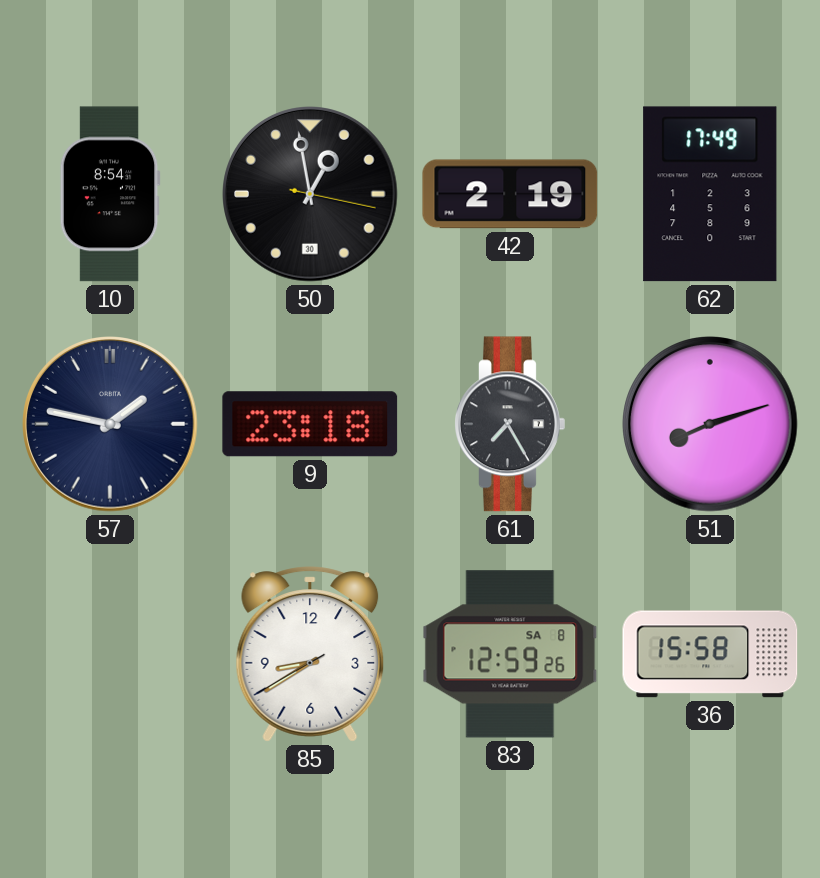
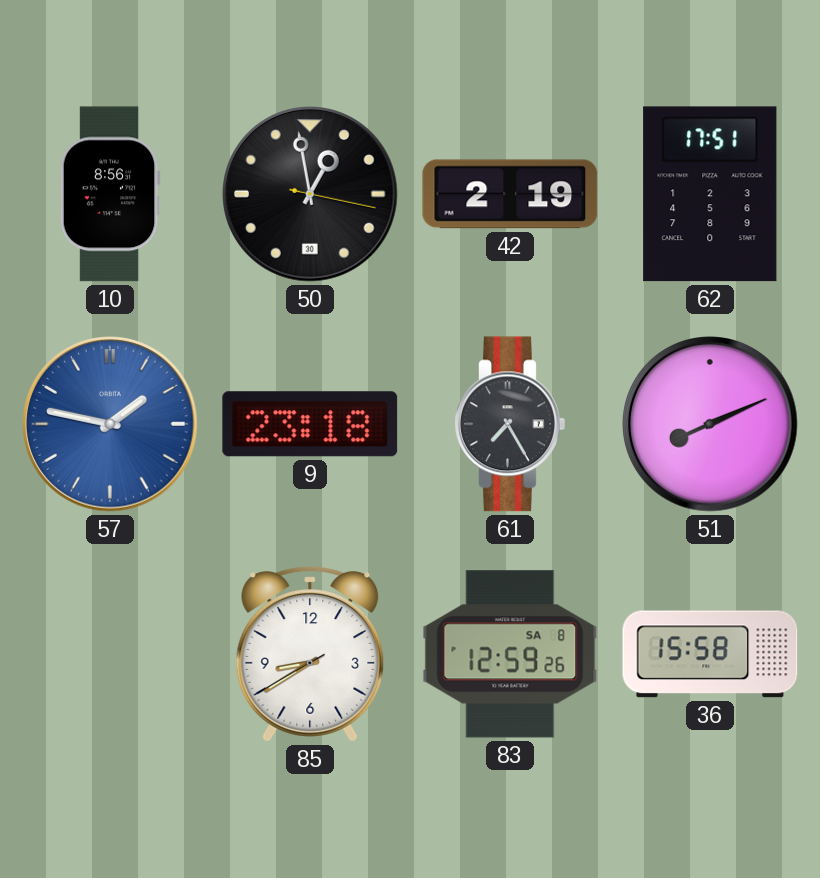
10: 8:54 -> 8:56
62: 17:49 -> 17:51
57 dial: navy -> blue
51: 8:12 -> 8:11
